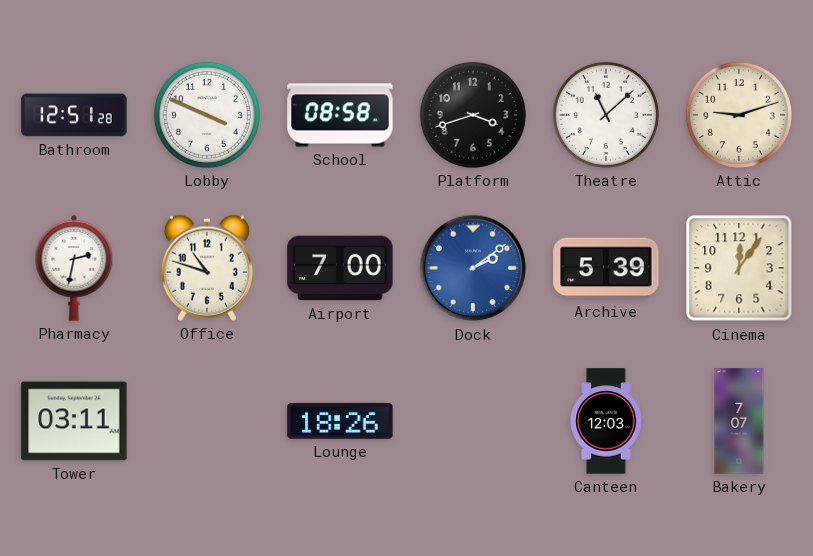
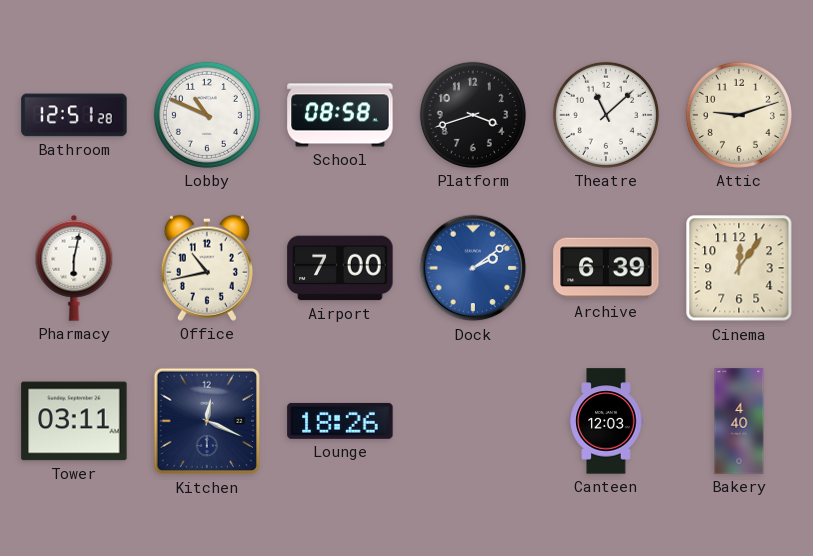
Lobby: 3:49 -> 10:49
Pharmacy: 2:32 -> 6:02
Office: 10:48 -> 10:43
Archive: 5:39 -> 6:39
Kitchen: none -> 12:19
Bakery: 7:07 -> 4:40
